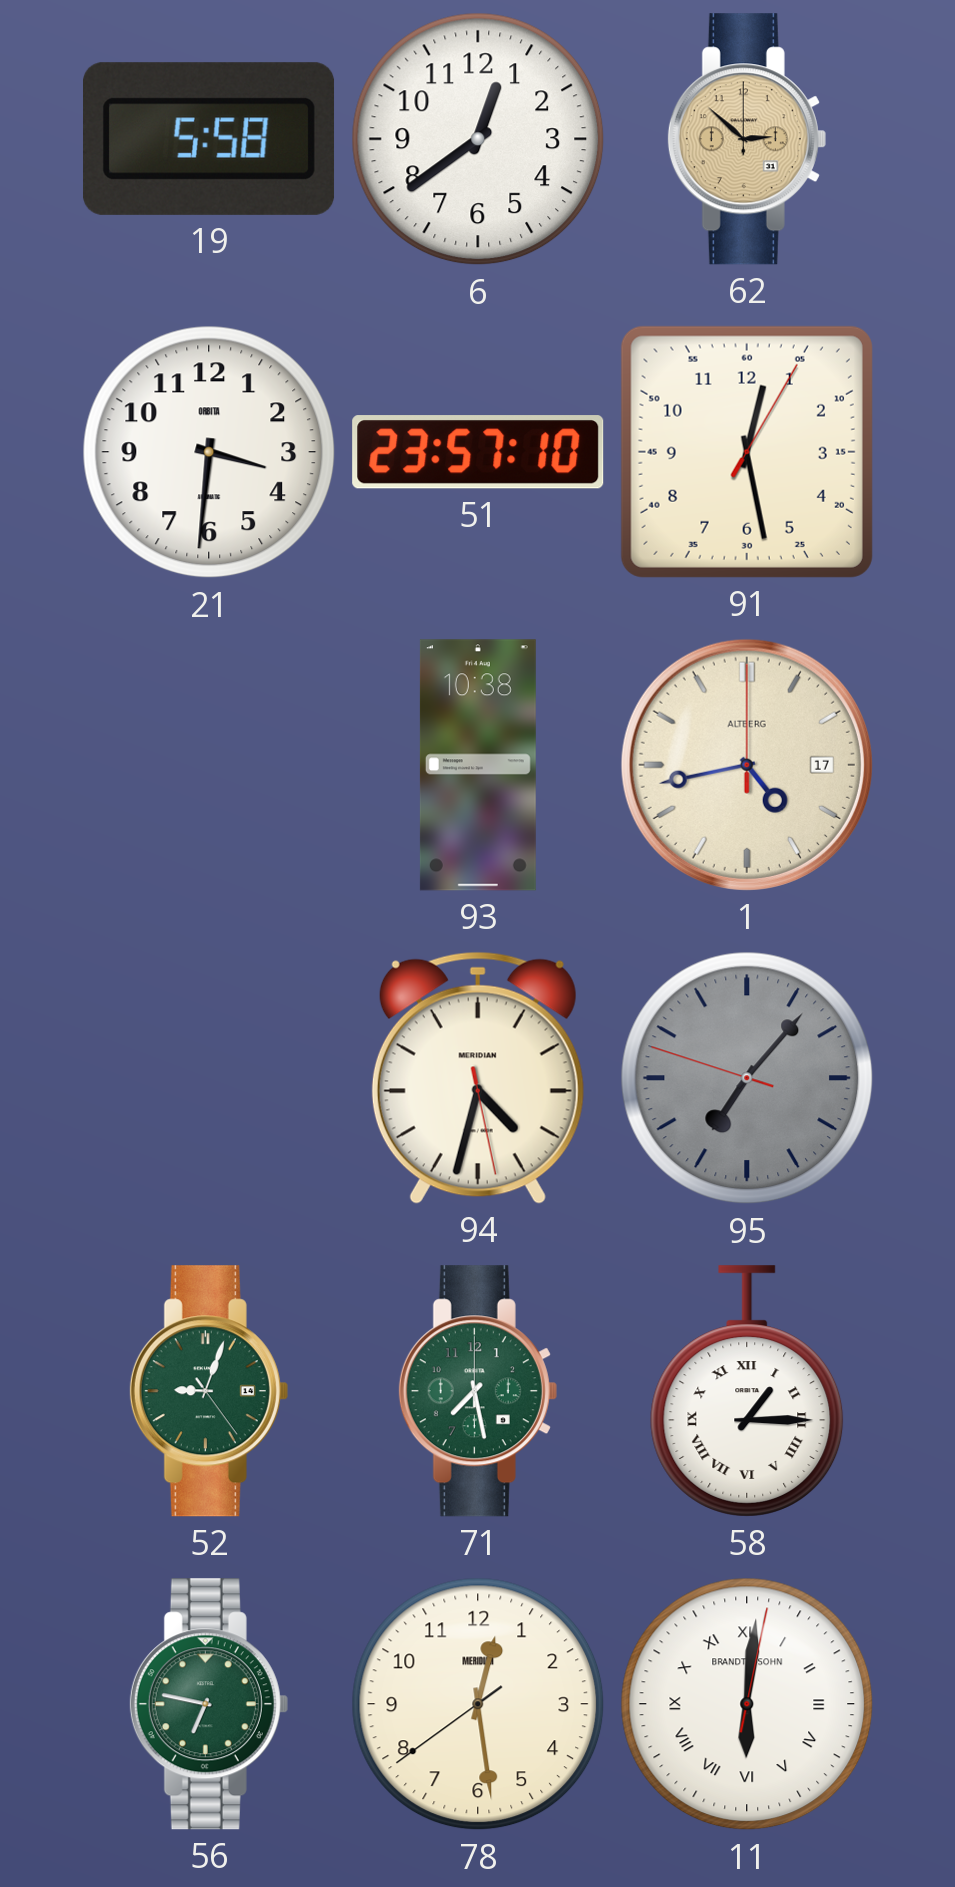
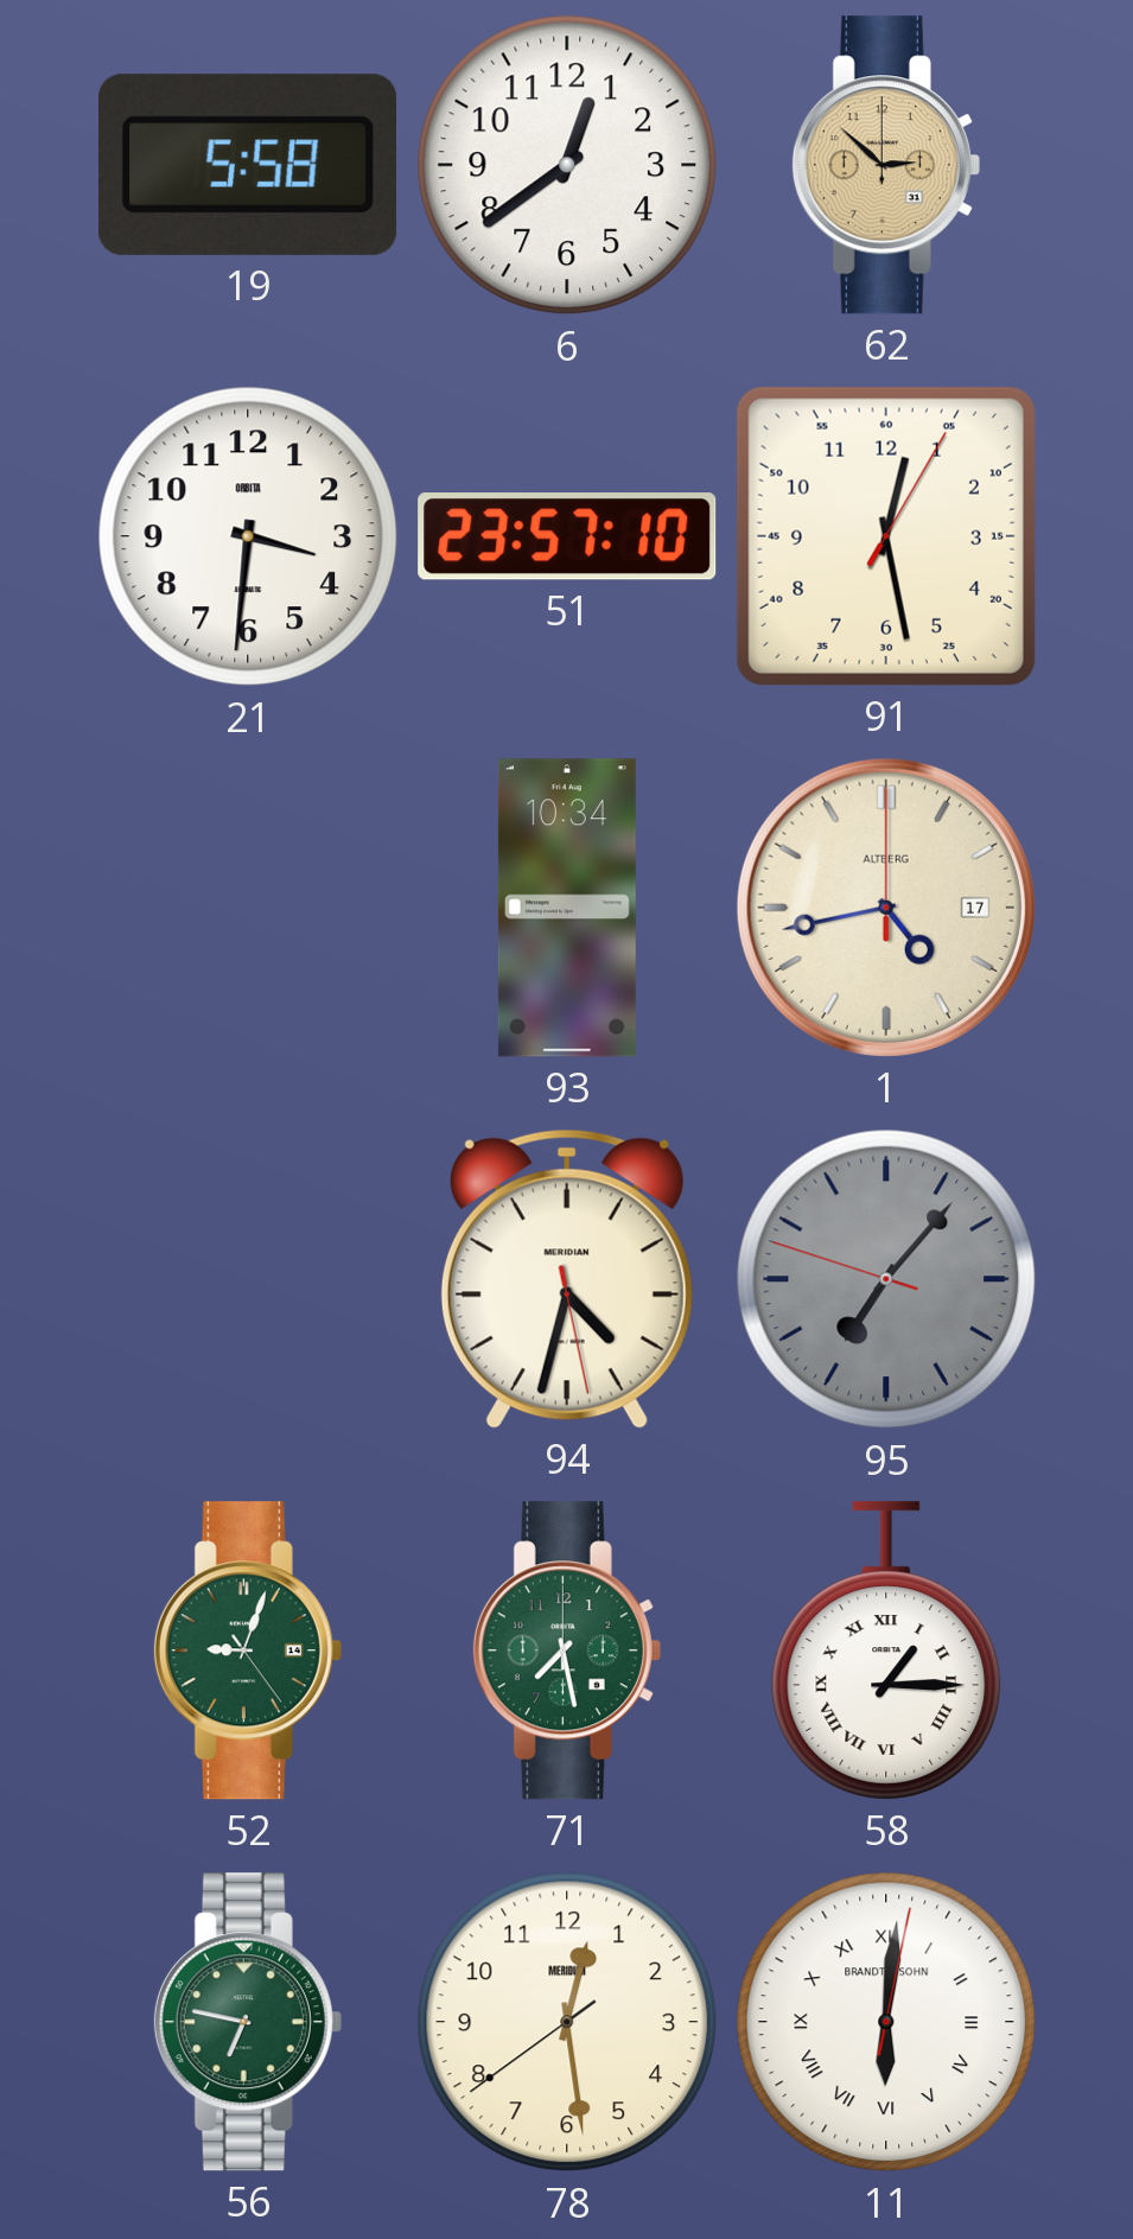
93: 10:38 -> 10:34
